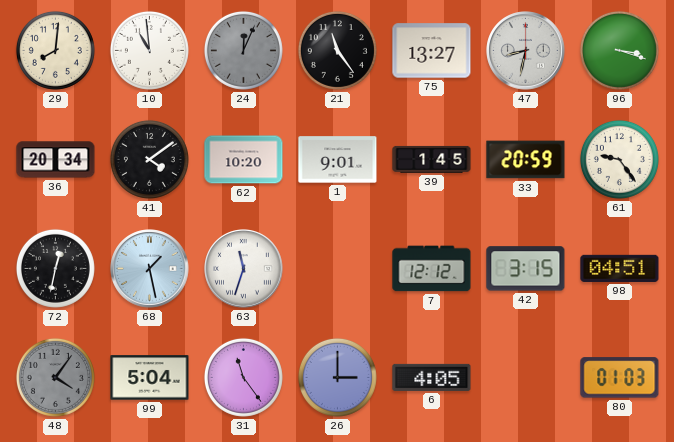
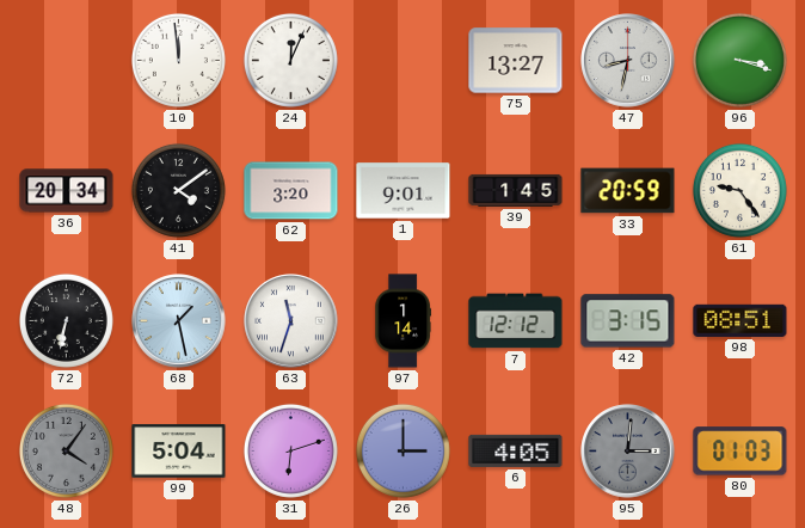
29: 8:01 -> none
10: 10:59 -> 11:59
24 dial: grey -> white
21: 11:24 -> none
62: 10:20 -> 3:20
72: 12:32 -> 6:32
97: none -> 1:14
98: 04:51 -> 08:51
31: 11:24 -> 6:12
95: none -> 3:01
